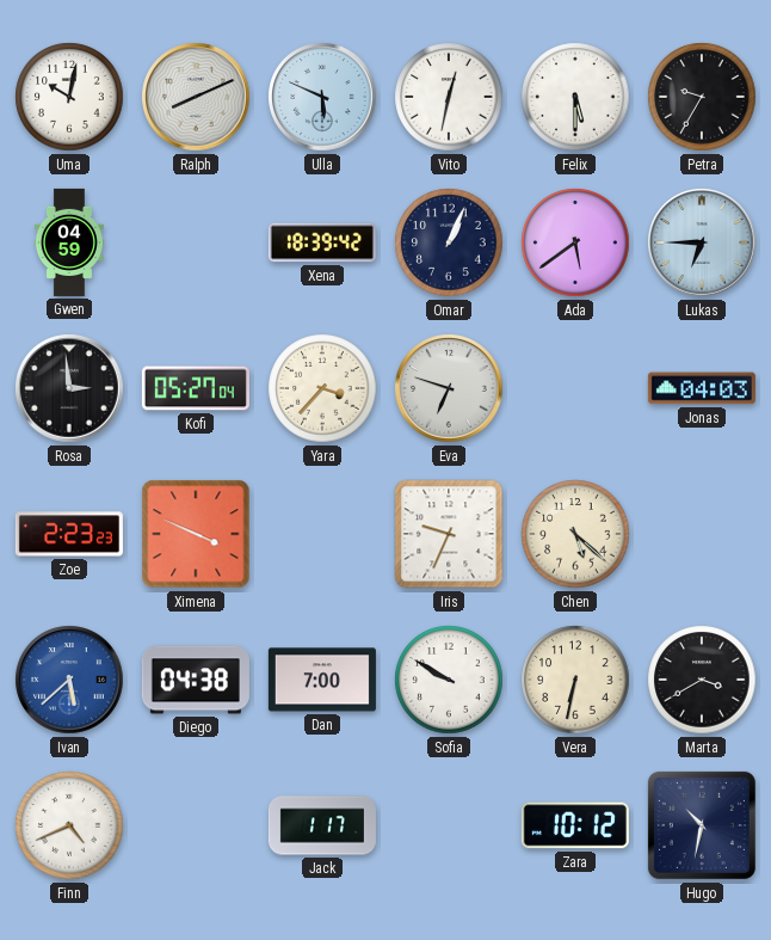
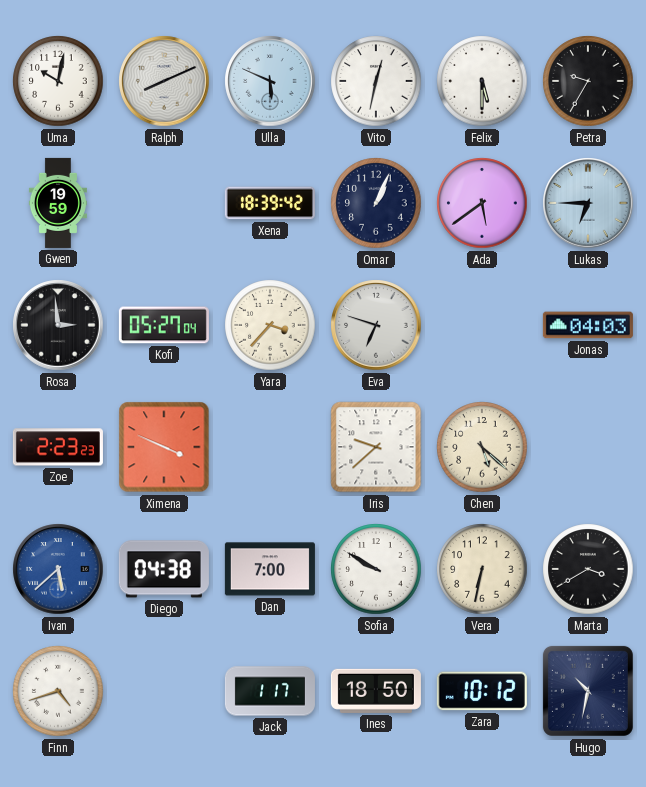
Gwen: 04:59 -> 19:59
Iris: 9:34 -> 9:38
Finn: 4:41 -> 4:42
Ines: none -> 18:50
